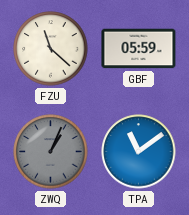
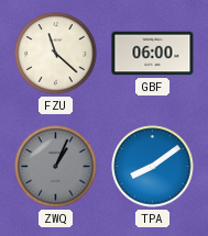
GBF: 05:59 -> 06:00
TPA: 11:09 -> 8:09
